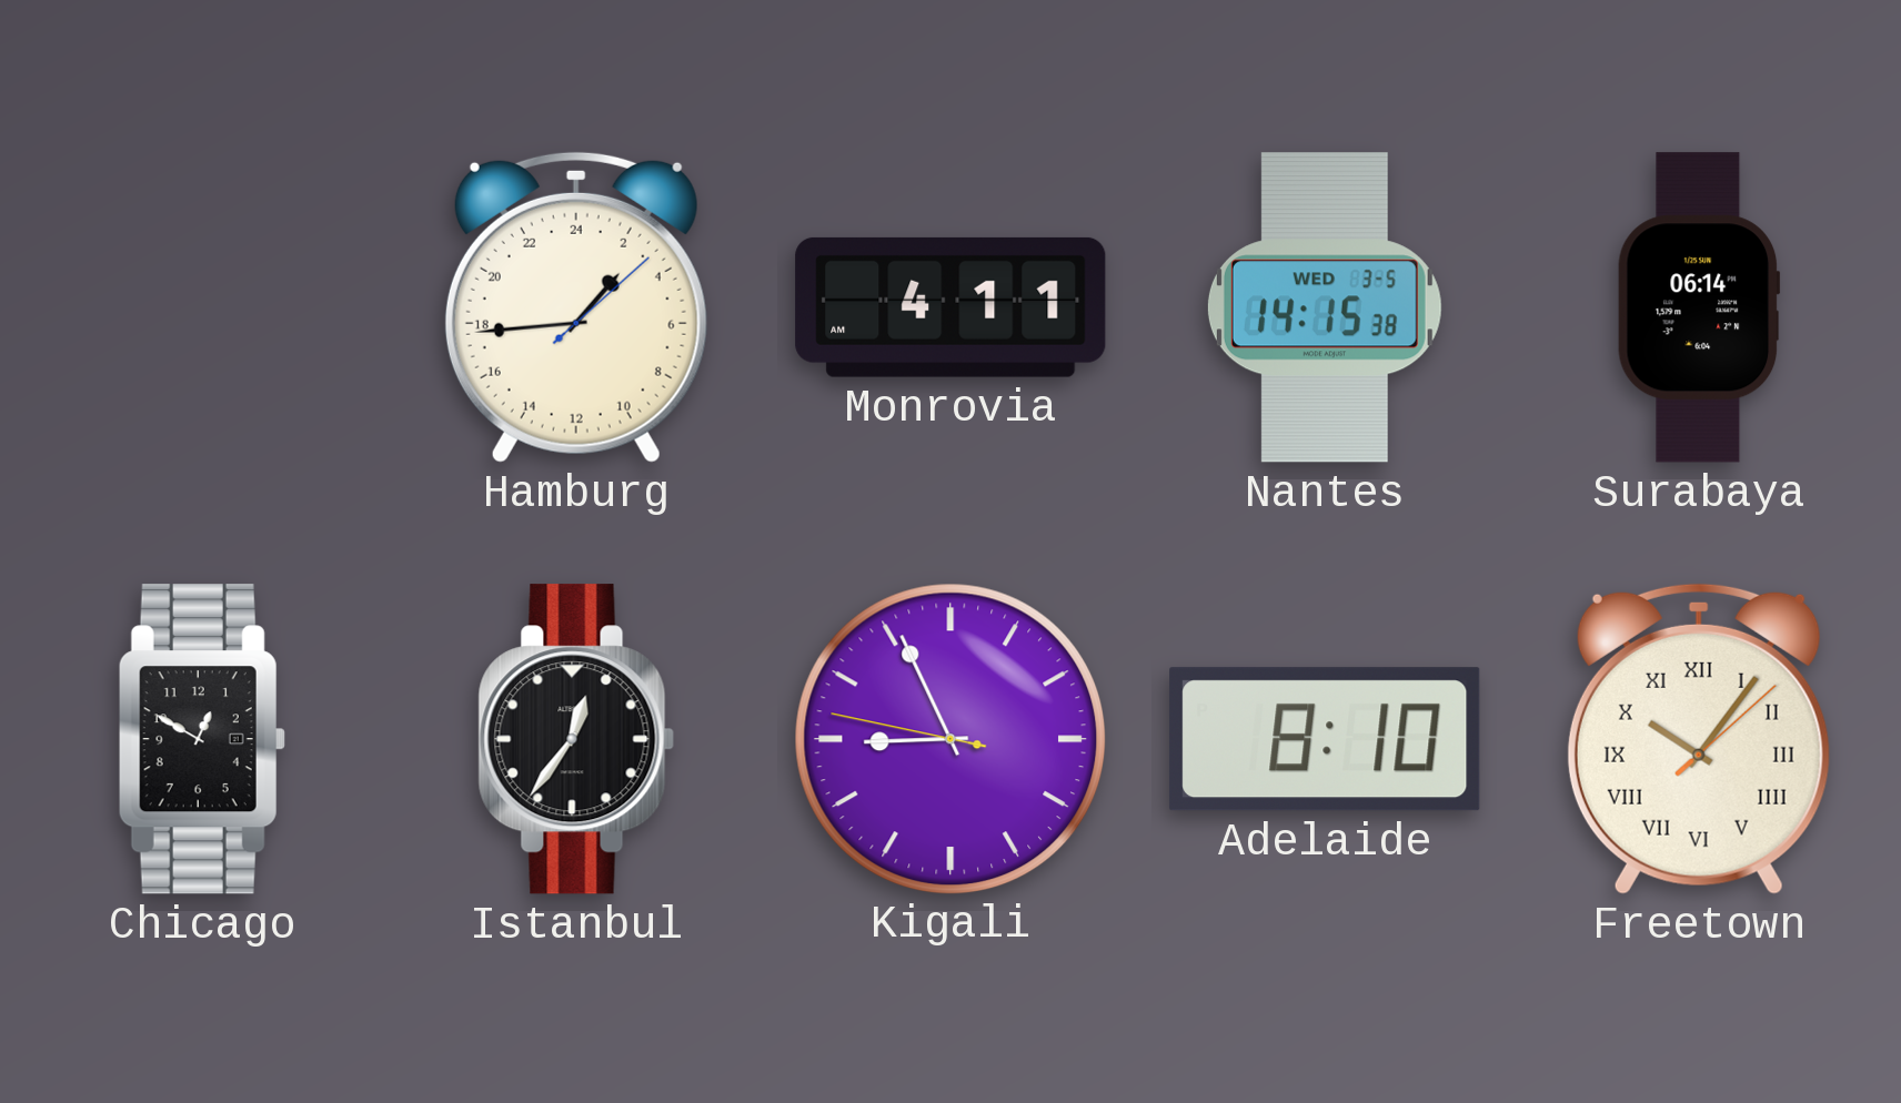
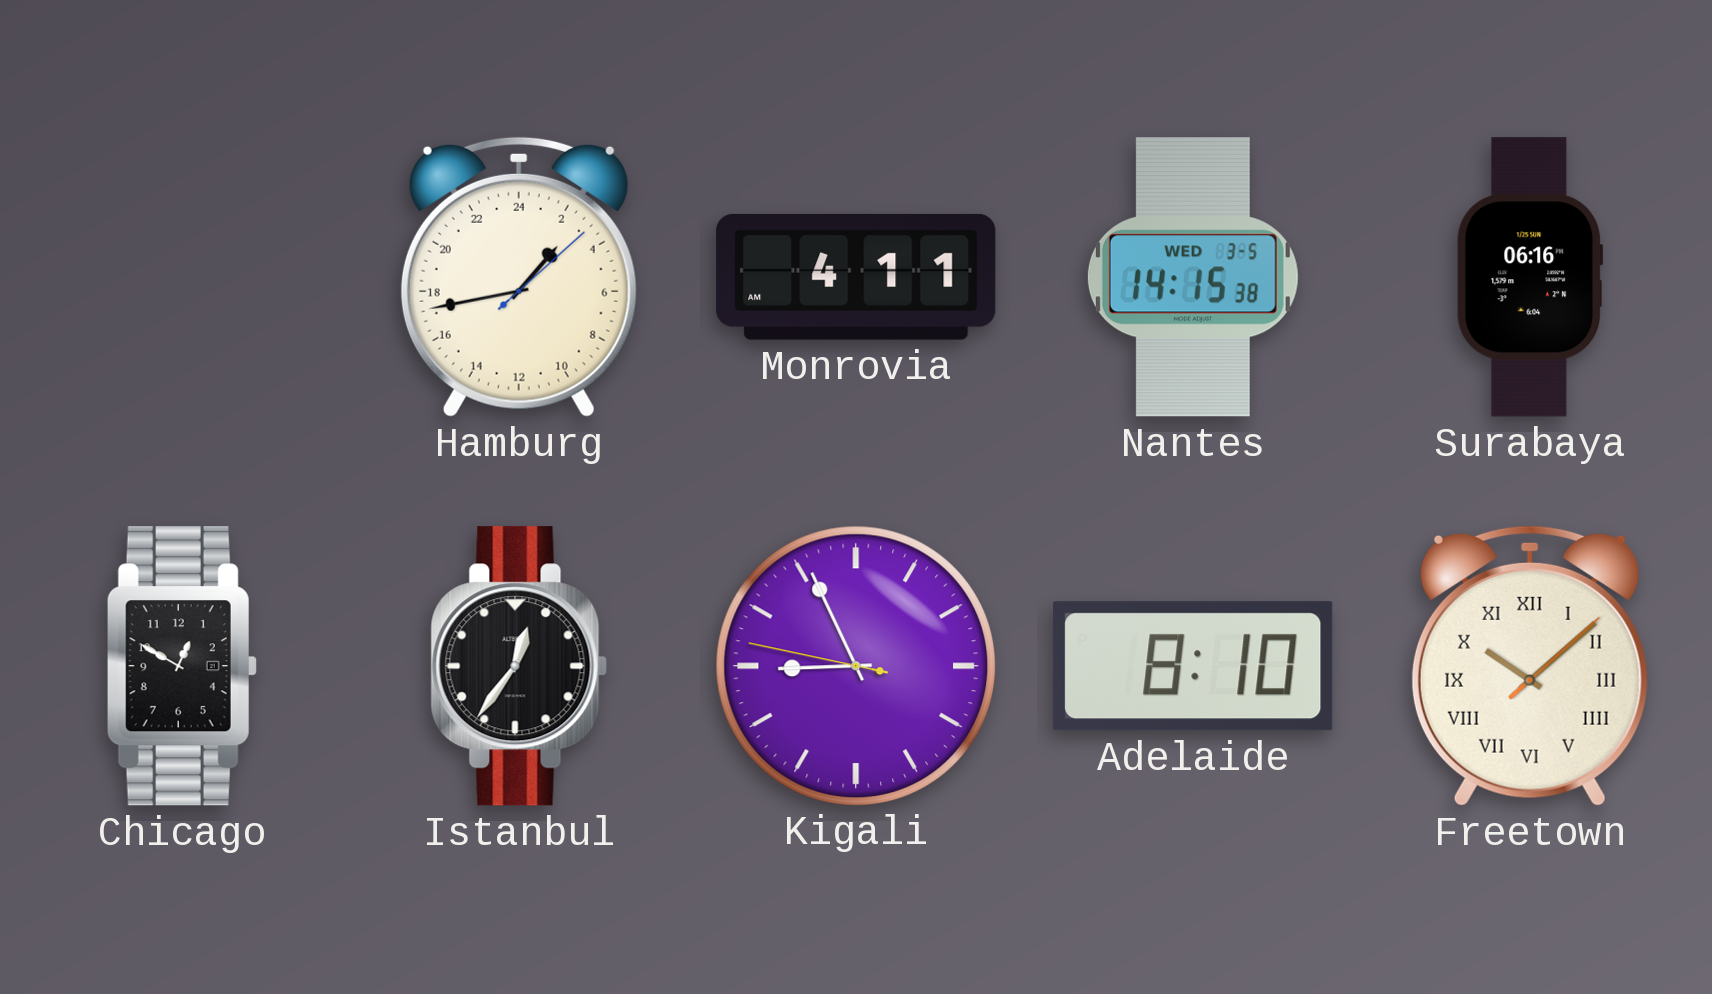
Hamburg: 2:44 -> 2:43
Surabaya: 06:14 -> 06:16
Freetown: 10:06 -> 10:08
